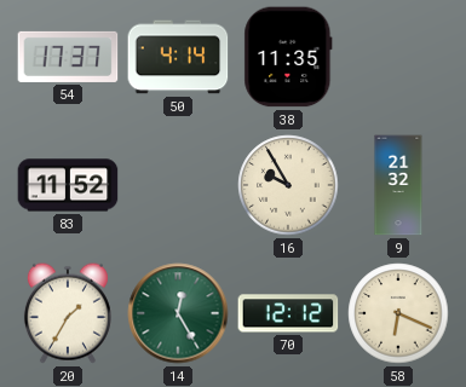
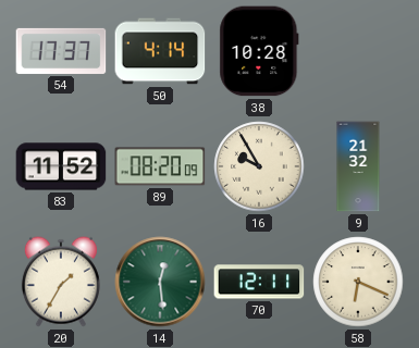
38: 11:35 -> 10:28
89: none -> 08:20
14: 12:25 -> 12:29
70: 12:12 -> 12:11
